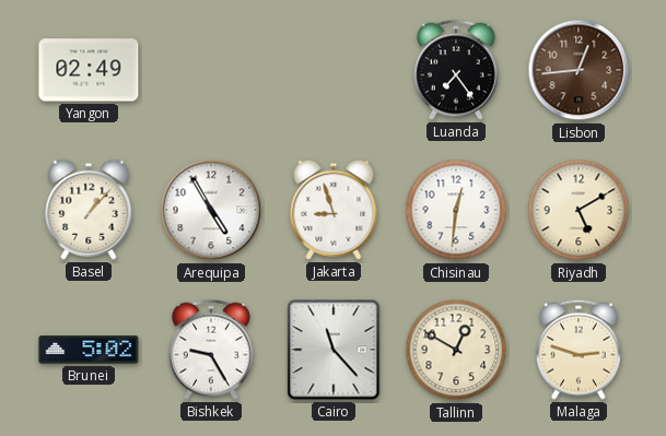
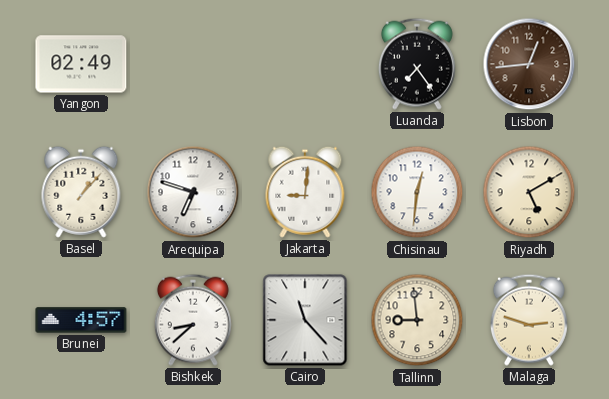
Arequipa: 4:55 -> 6:48
Jakarta: 8:57 -> 9:01
Brunei: 5:02 -> 4:57
Bishkek: 9:25 -> 8:38
Tallinn: 12:50 -> 8:59
